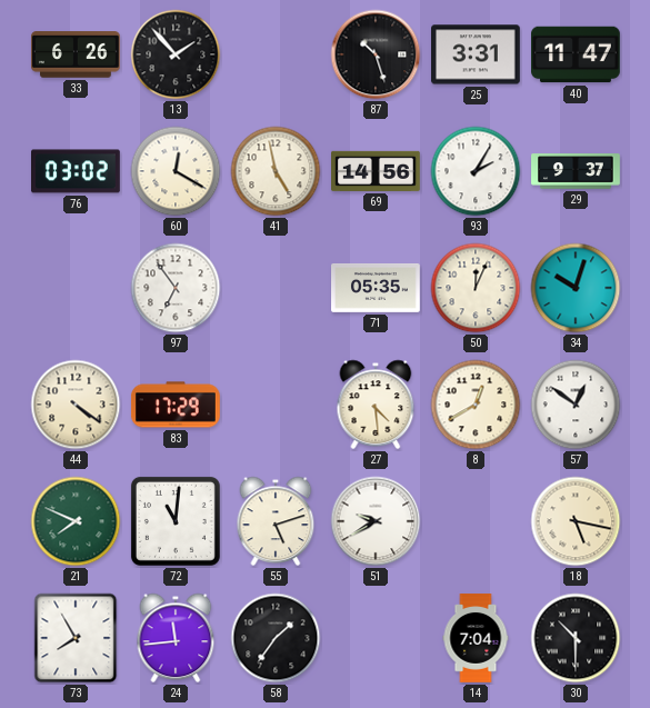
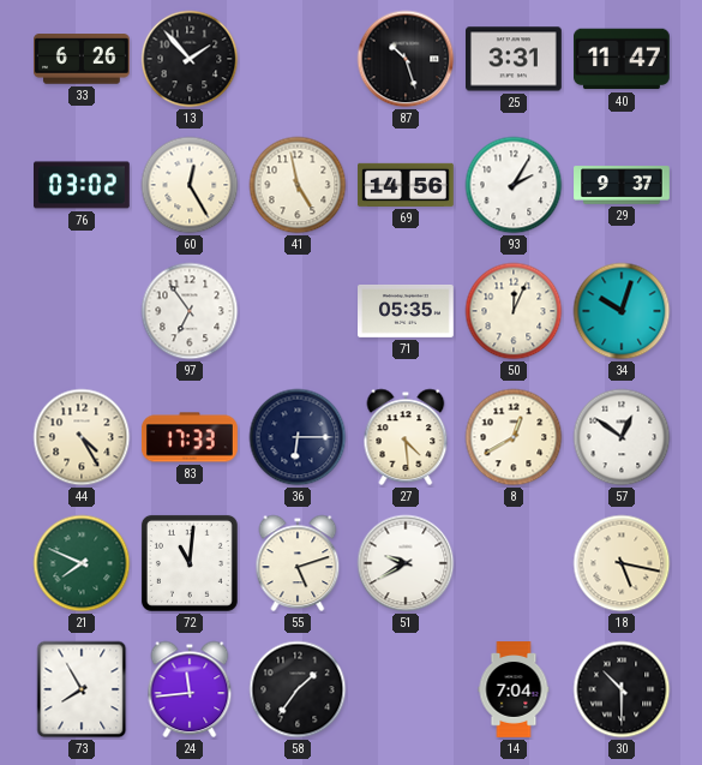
60: 12:20 -> 12:25
44: 4:21 -> 4:25
83: 17:29 -> 17:33
36: none -> 6:15
